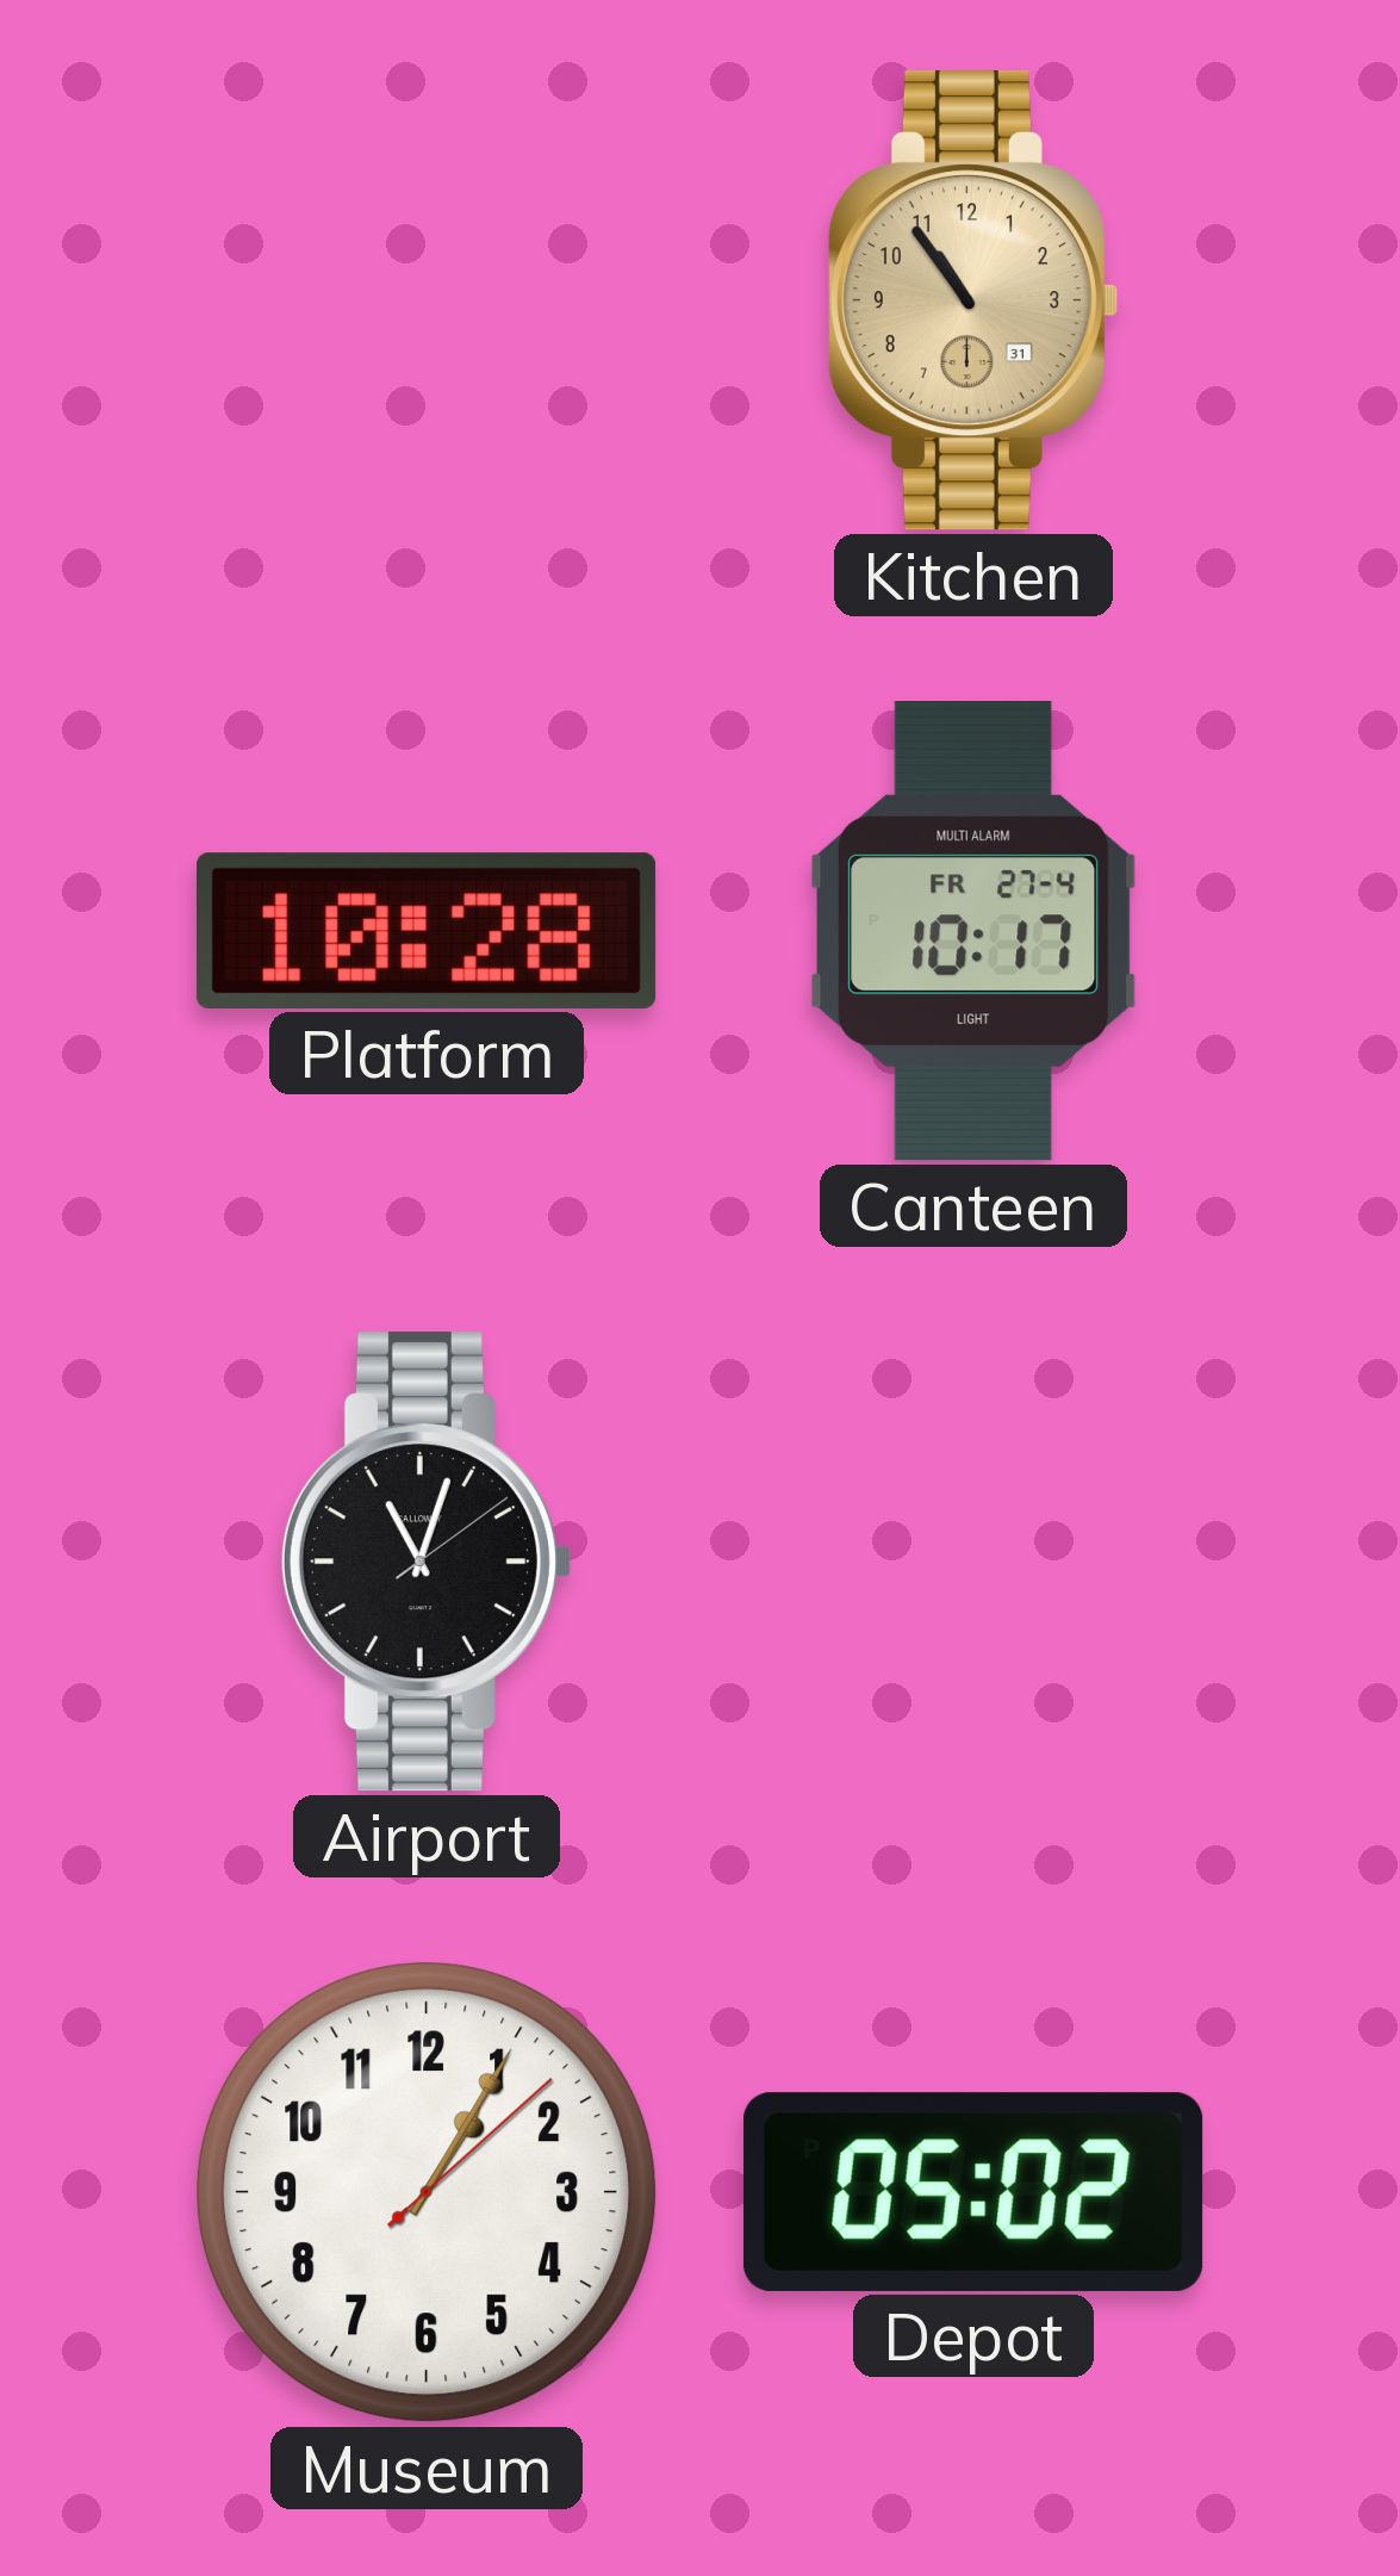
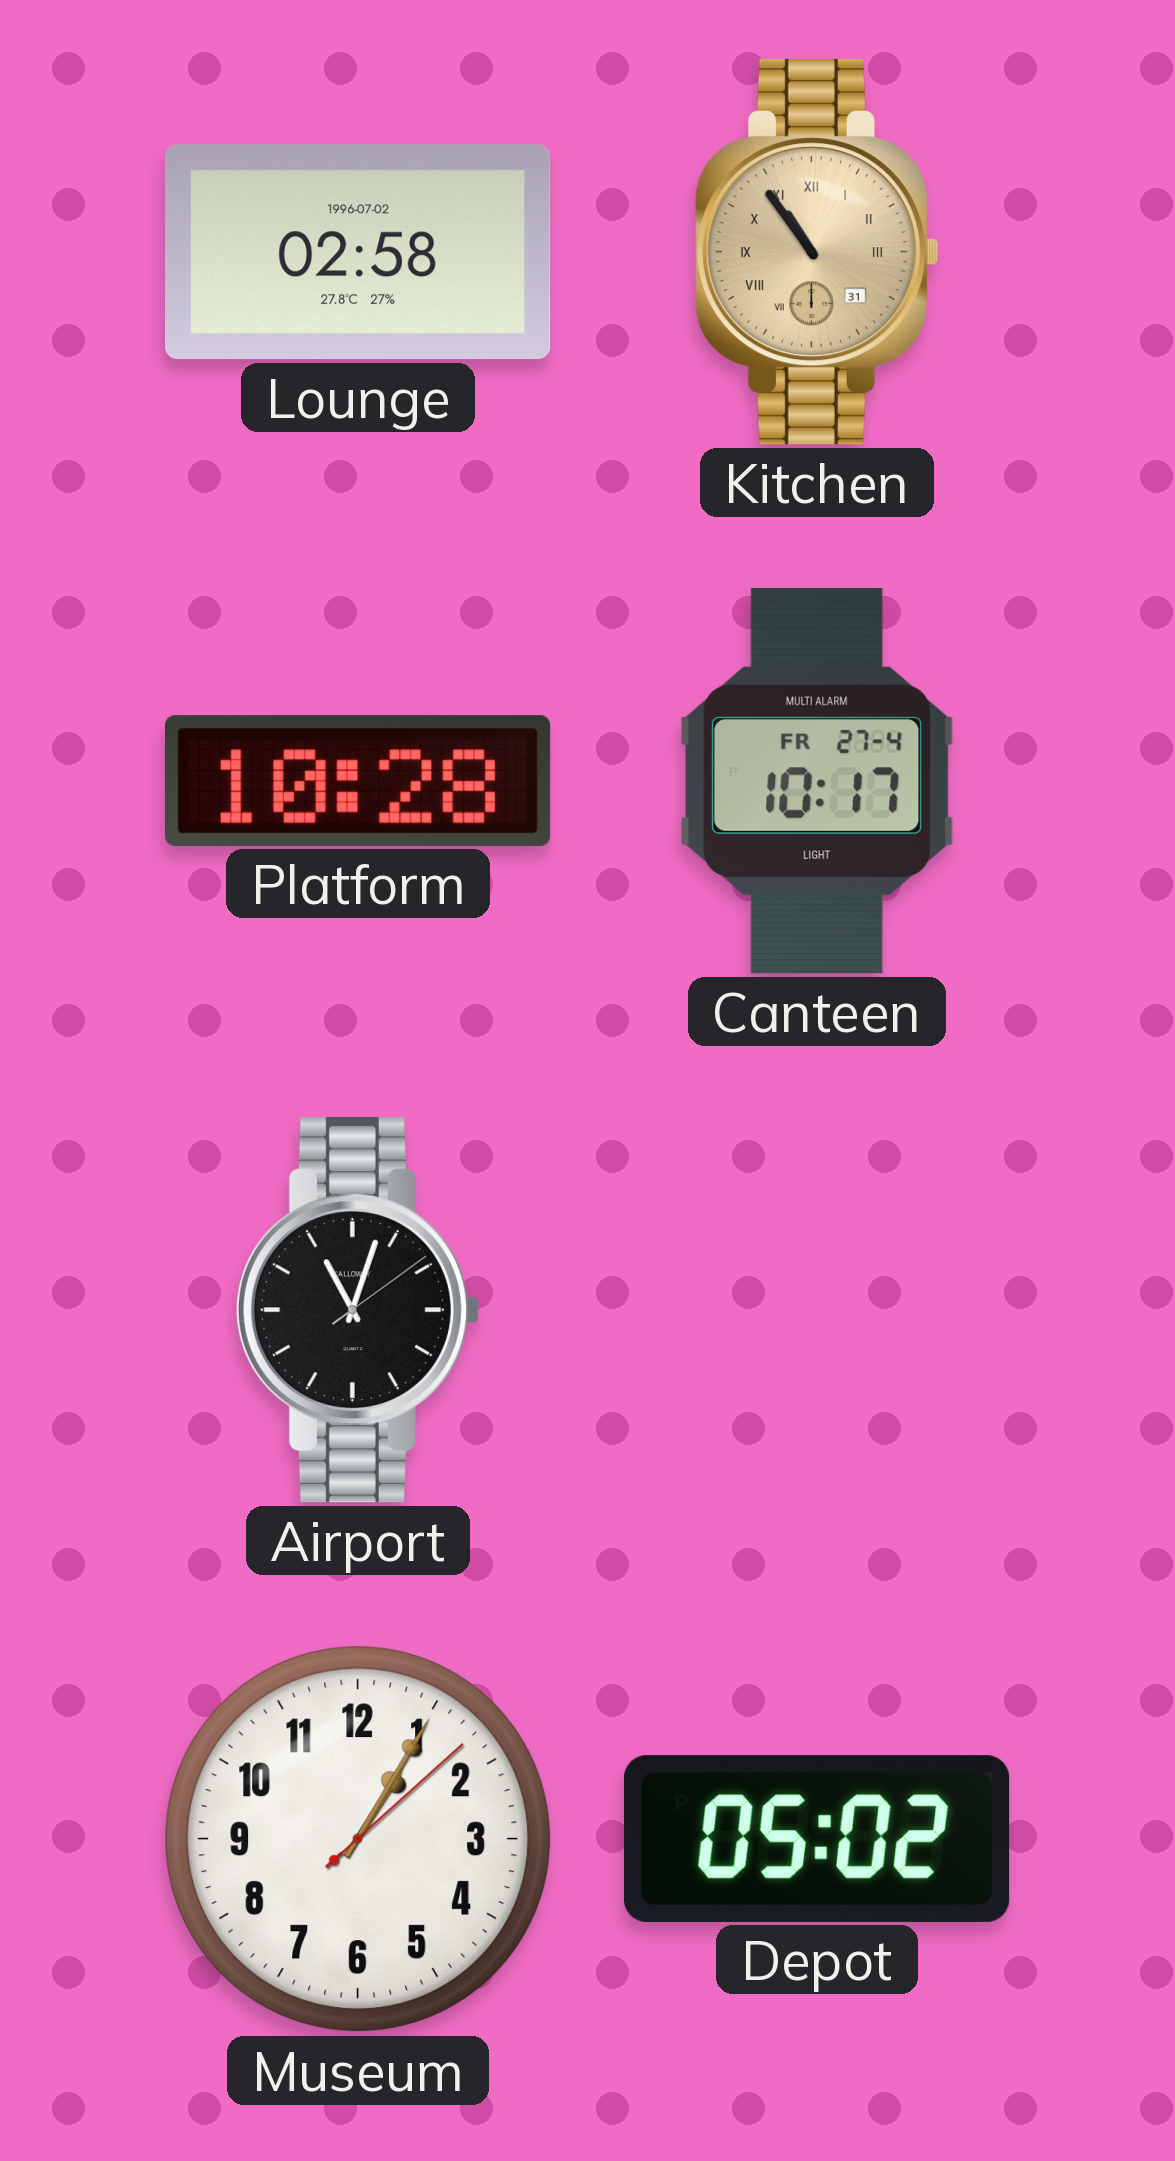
Lounge: none -> 02:58
Kitchen numerals: Arabic -> Roman
